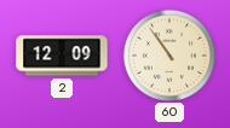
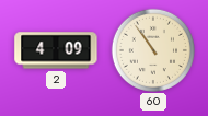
2: 12:09 -> 4:09
